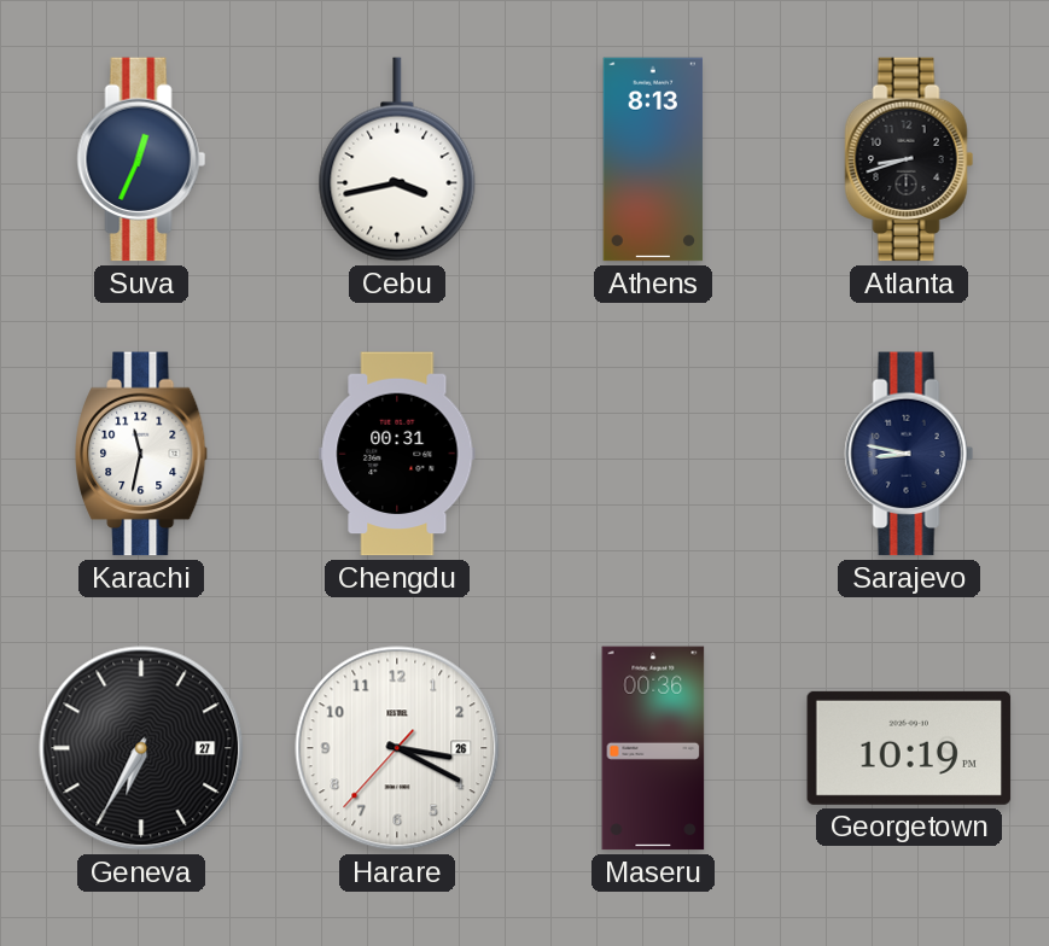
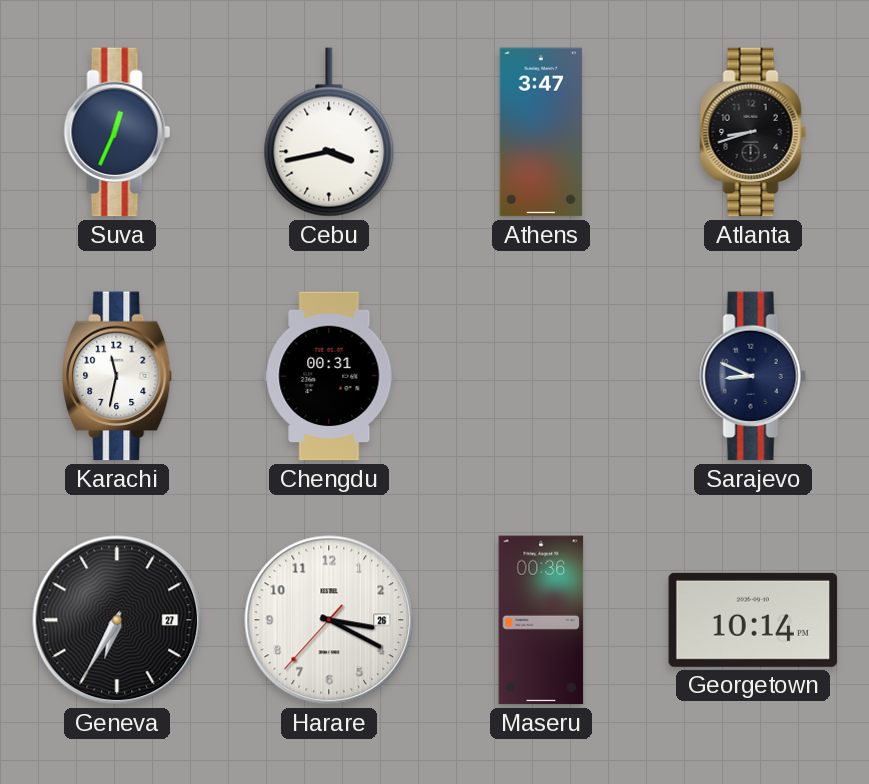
Athens: 8:13 -> 3:47
Sarajevo: 8:47 -> 8:49
Georgetown: 10:19 -> 10:14
